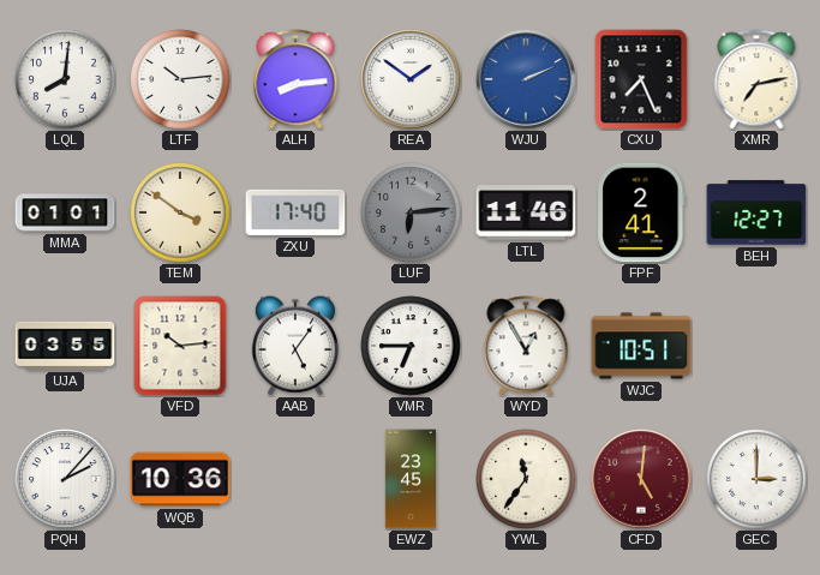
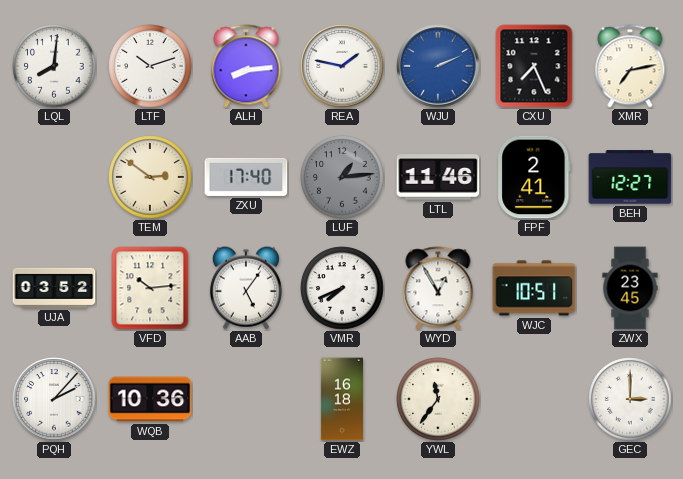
LTF: 10:14 -> 10:12
REA: 1:51 -> 1:47
MMA: 01:01 -> none
TEM: 3:51 -> 2:51
LUF: 6:14 -> 1:14
UJA: 03:55 -> 03:52
VMR: 6:45 -> 7:41
ZWX: none -> 23:45
EWZ: 23:45 -> 16:18
CFD: 5:01 -> none
